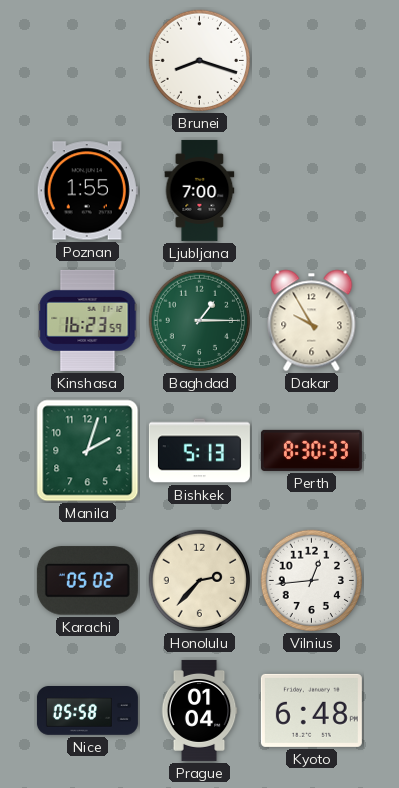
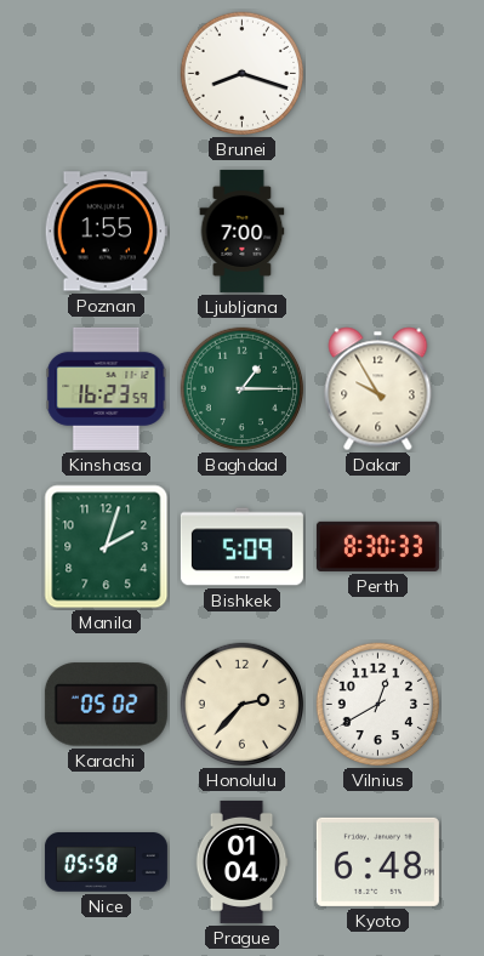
Bishkek: 5:13 -> 5:09
Vilnius: 12:44 -> 12:40
